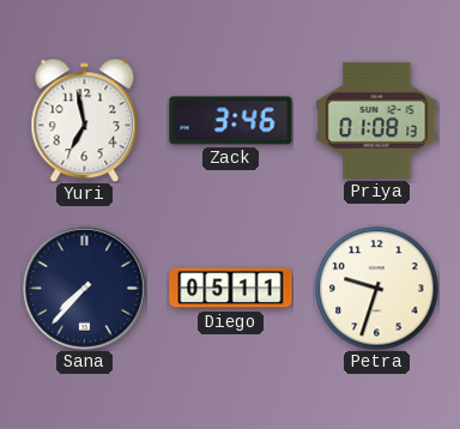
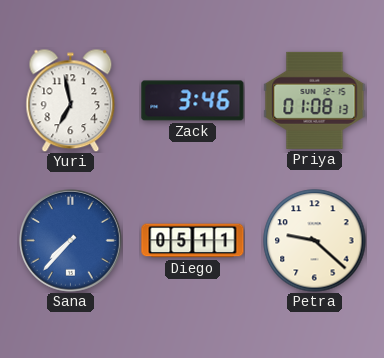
Sana dial: navy -> blue
Petra: 9:33 -> 9:22
